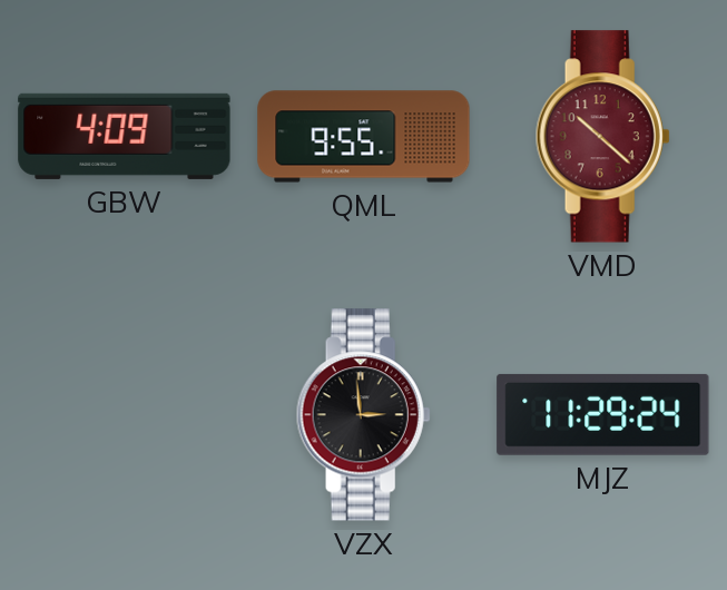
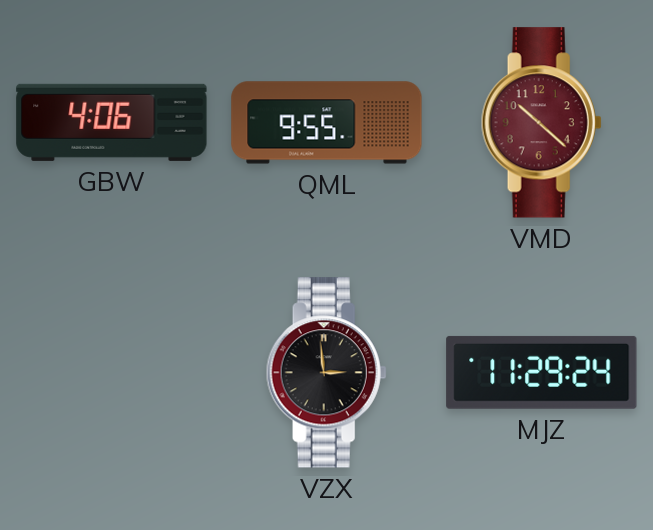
GBW: 4:09 -> 4:06
